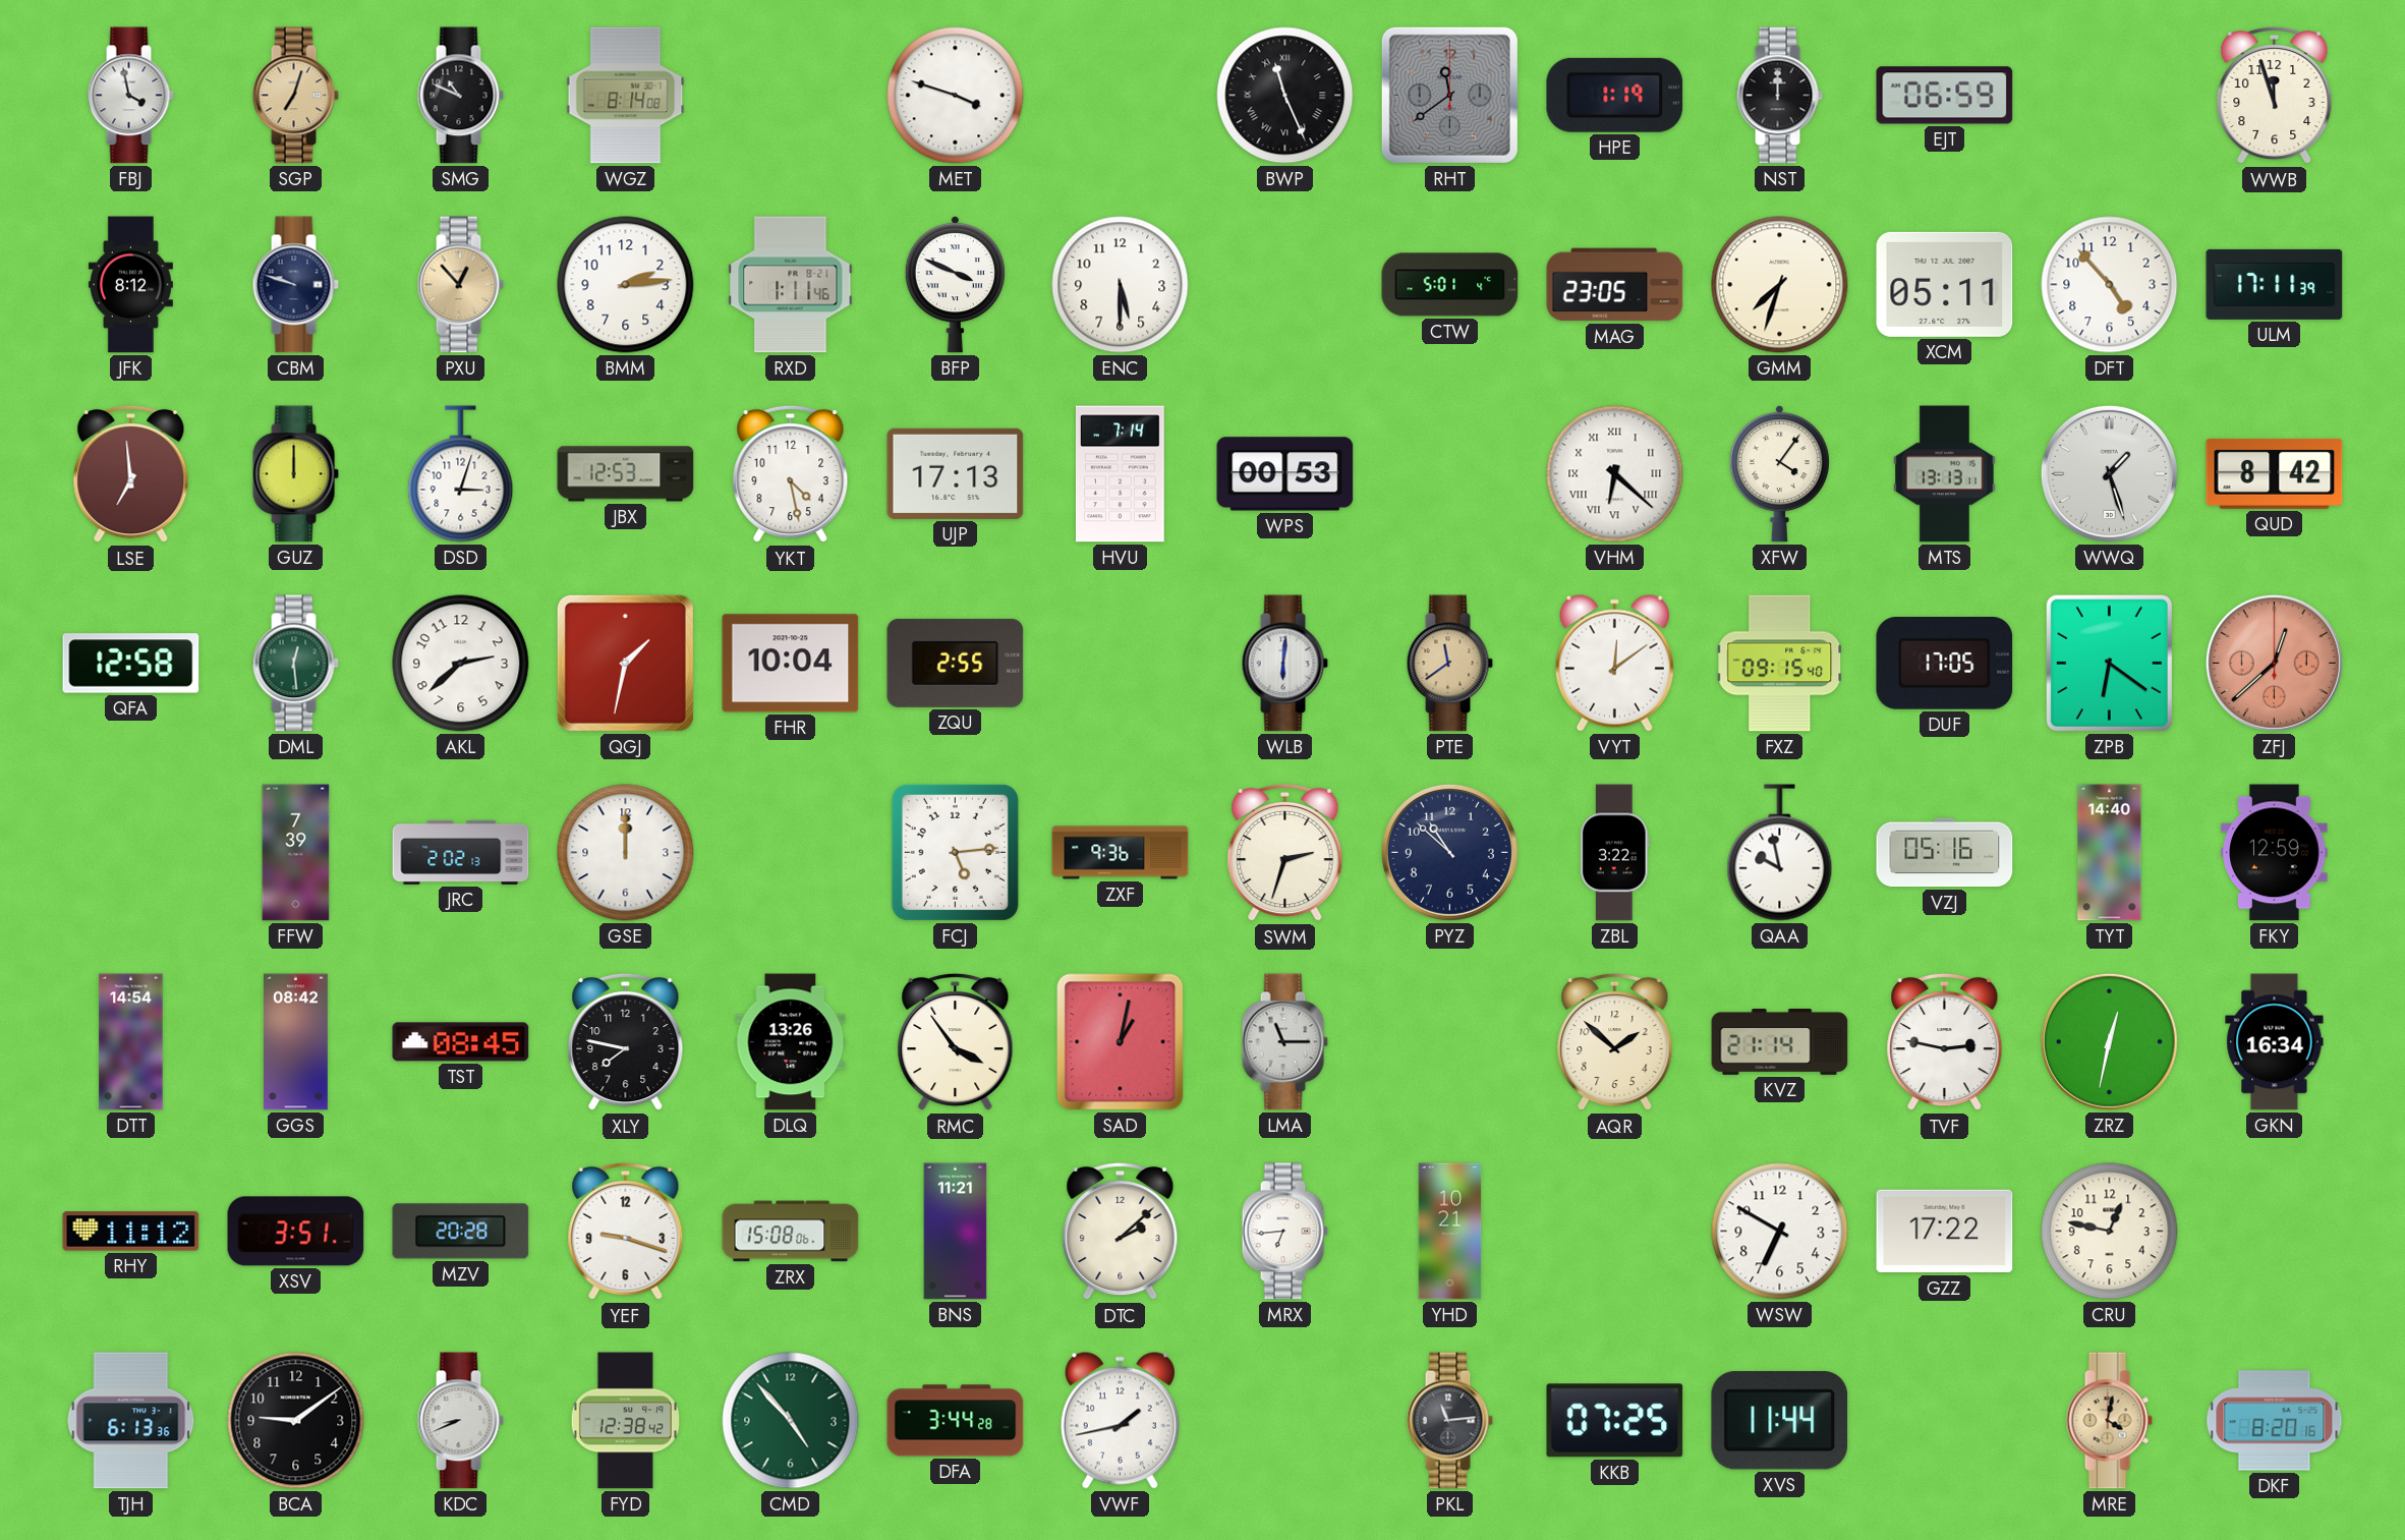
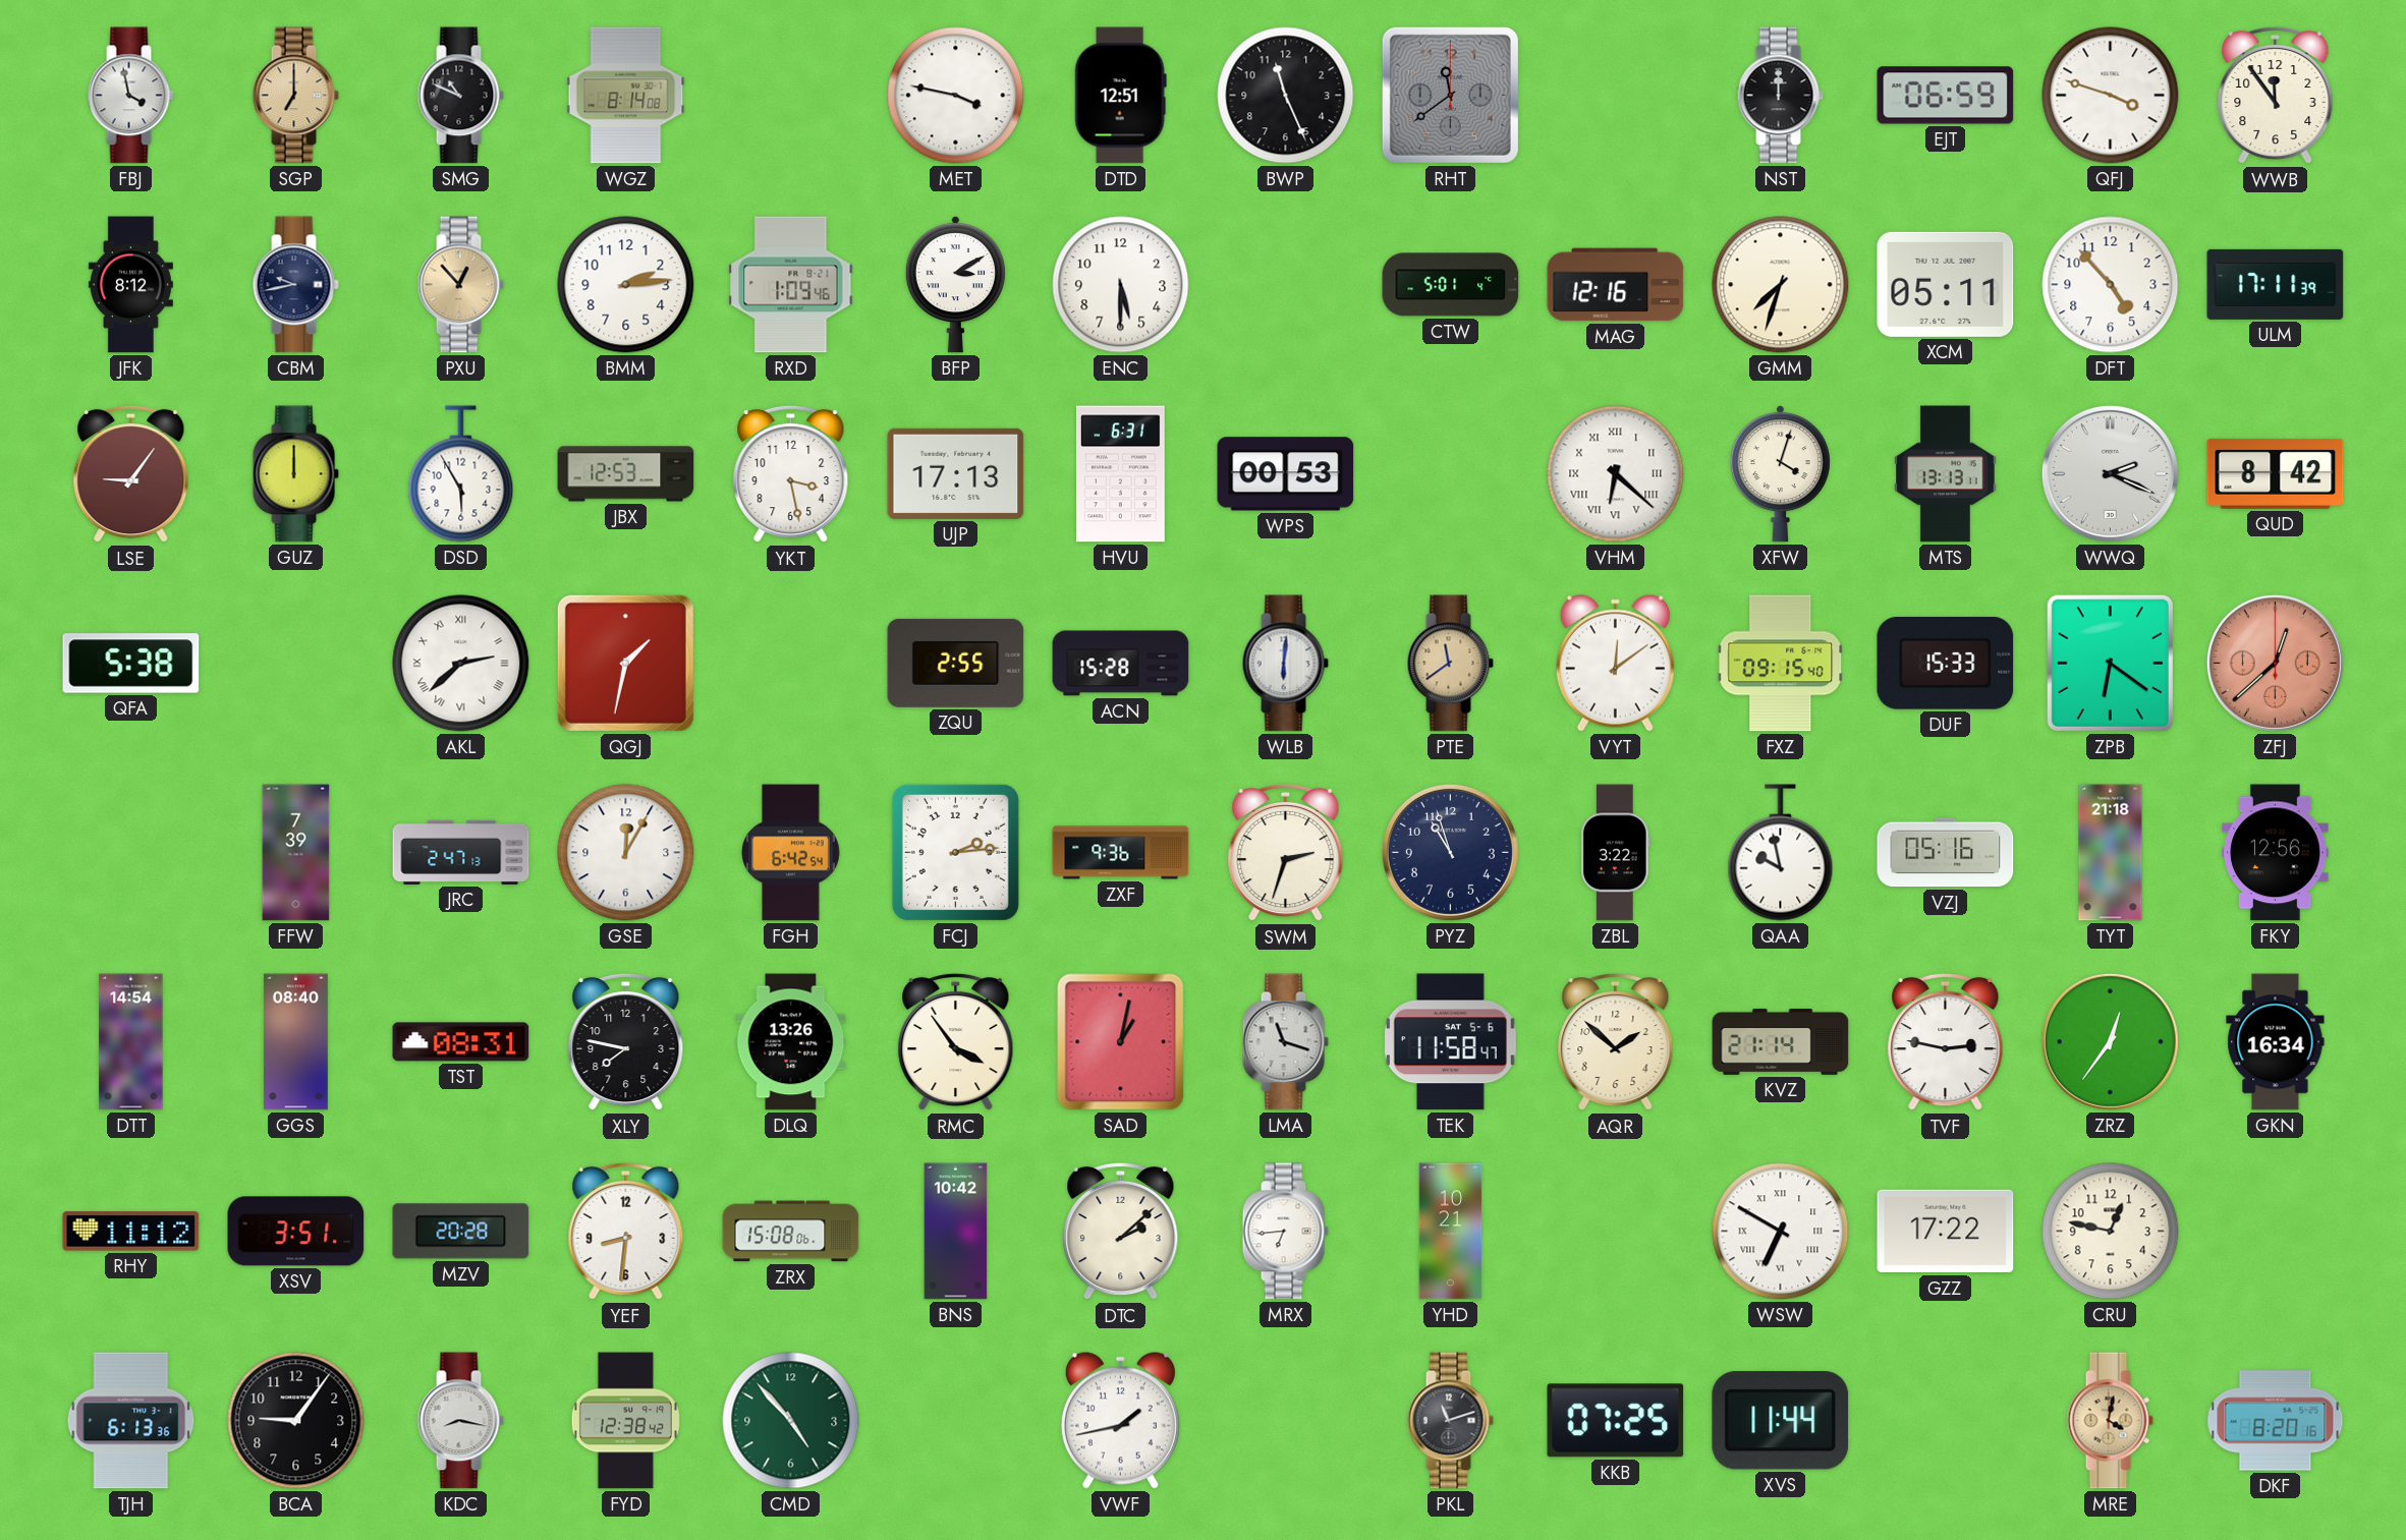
SGP: 7:03 -> 7:00
MET: 3:48 -> 3:47
DTD: none -> 12:51
BWP numerals: Roman -> Arabic
HPE: 1:19 -> none
QFJ: none -> 3:48
WWB: 11:57 -> 11:54
CBM: 9:48 -> 9:43
RXD: 1:11 -> 1:09
BFP: 3:49 -> 3:10
MAG: 23:05 -> 12:16
LSE: 6:59 -> 9:06
DSD: 3:03 -> 5:55
YKT: 4:28 -> 3:28
HVU: 7:14 -> 6:31
XFW: 4:06 -> 4:03
WWQ: 1:27 -> 2:19
QFA: 12:58 -> 5:38
DML: 12:29 -> none
AKL numerals: Arabic -> Roman
FHR: 10:04 -> none
ACN: none -> 15:28
DUF: 17:05 -> 15:33
JRC: 2:02 -> 2:47
GSE: 12:00 -> 12:05
FGH: none -> 6:42
FCJ: 5:14 -> 2:14
PYZ: 10:52 -> 10:57
TYT: 14:40 -> 21:18
FKY: 12:59 -> 12:56
GGS: 08:42 -> 08:40
TST: 08:45 -> 08:31
LMA: 11:15 -> 11:18
TEK: none -> 11:58
ZRZ: 12:32 -> 12:36
YEF: 9:18 -> 8:31
BNS: 11:21 -> 10:42
WSW numerals: Arabic -> Roman
BCA: 9:09 -> 9:06
KDC: 8:41 -> 8:17
DFA: 3:44 -> none
PKL: 11:14 -> 11:12
